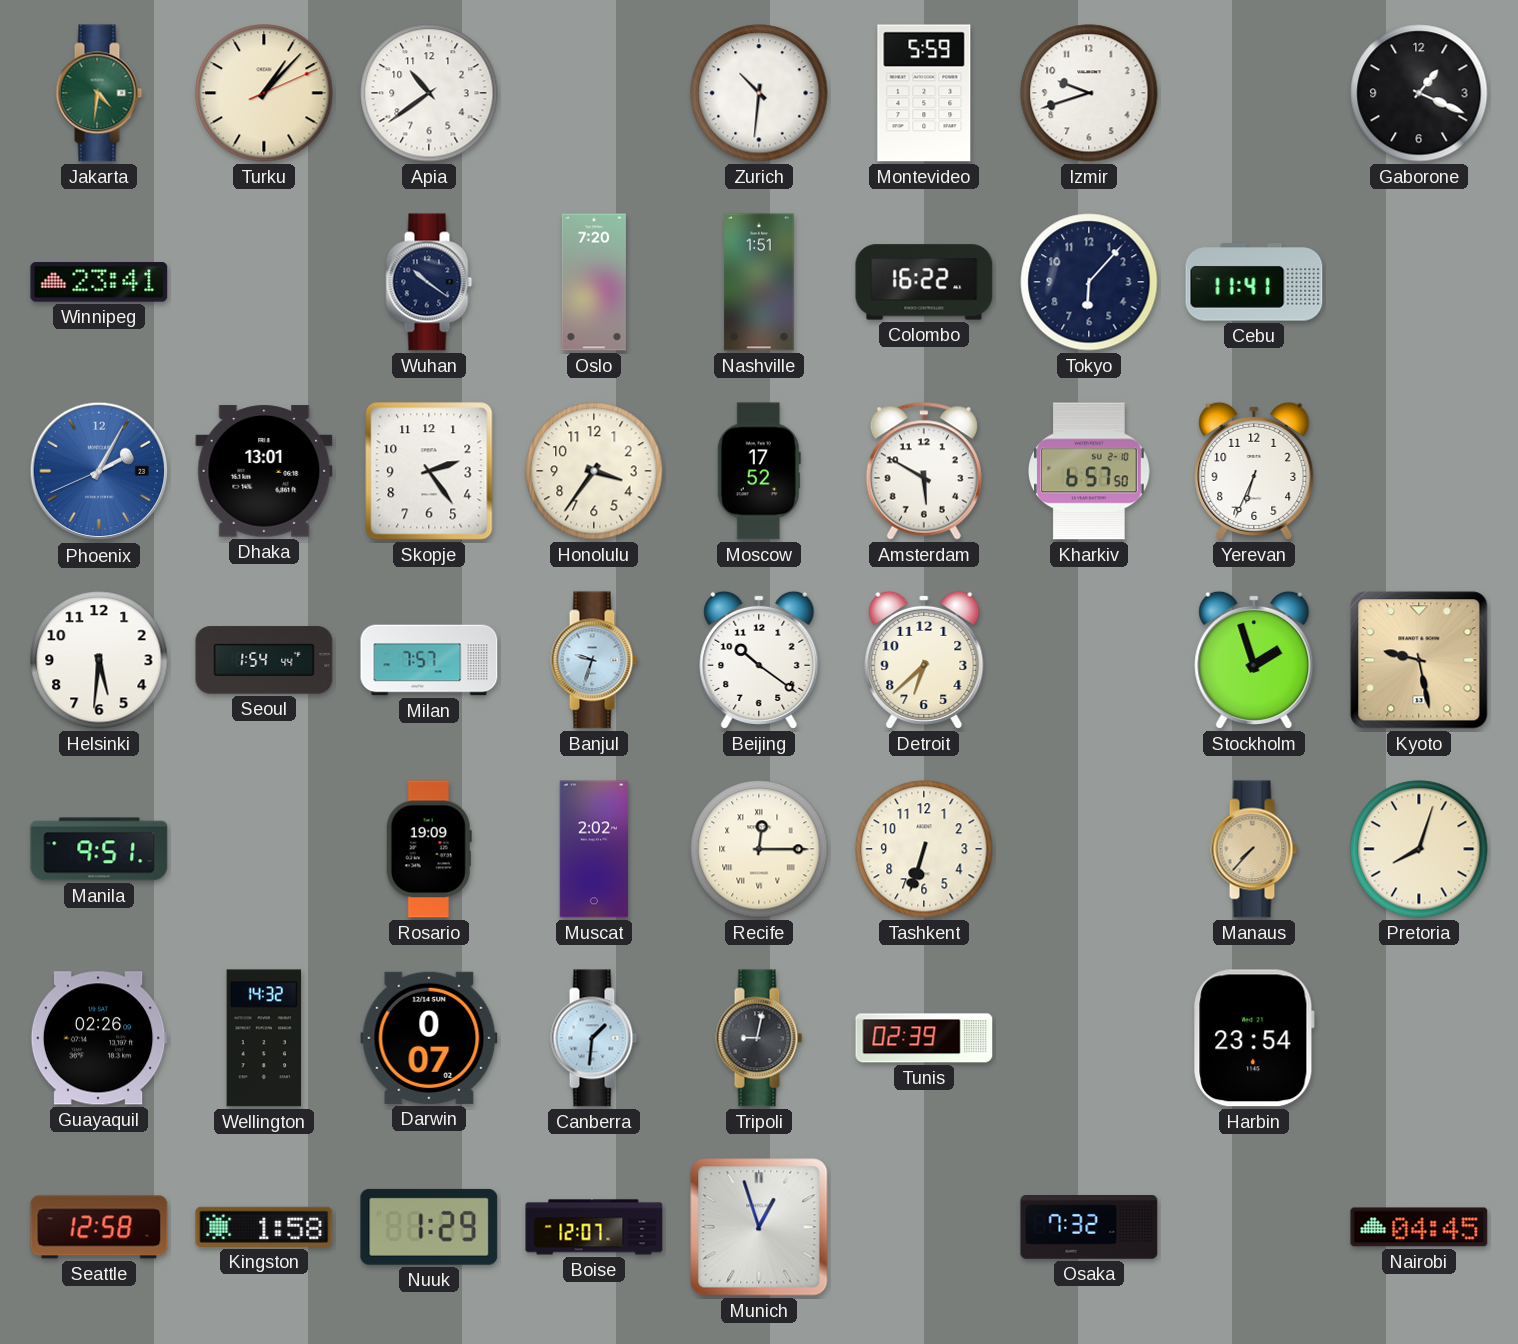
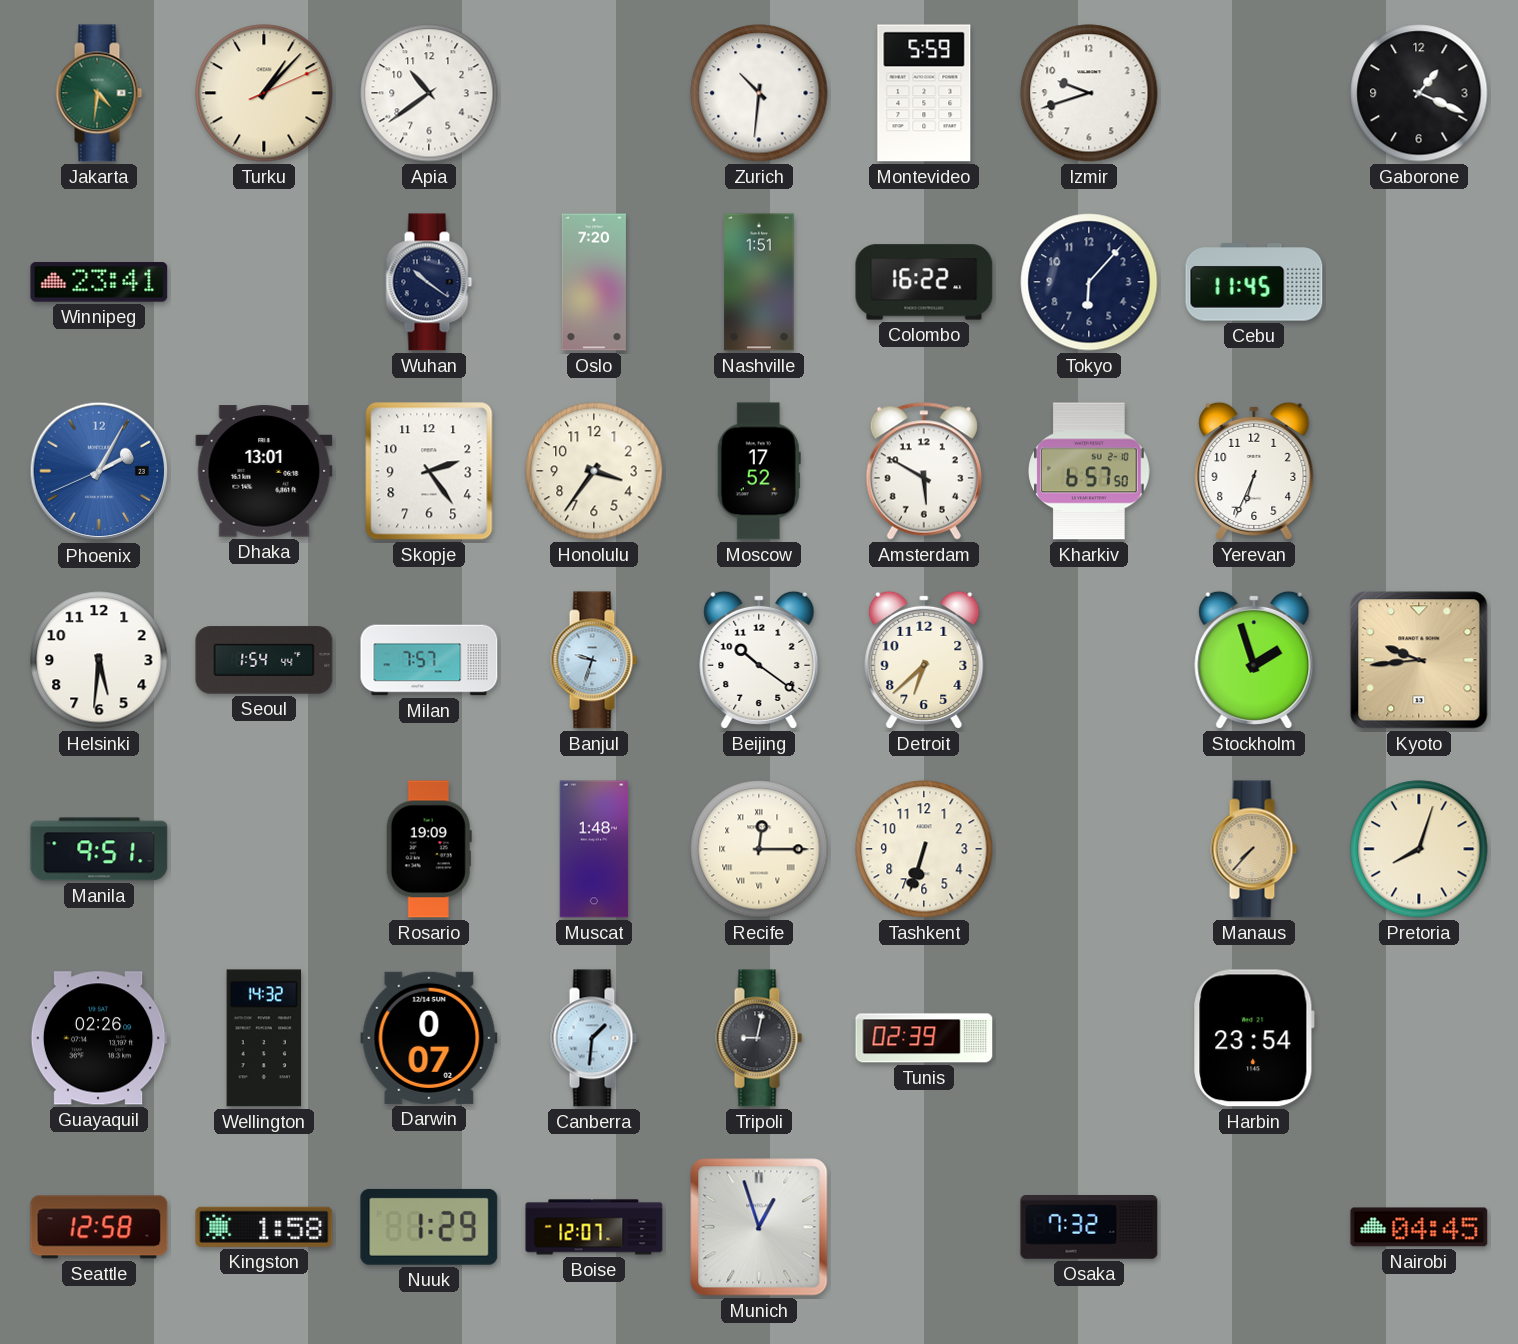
Cebu: 11:41 -> 11:45
Kyoto: 9:28 -> 9:44
Muscat: 2:02 -> 1:48
